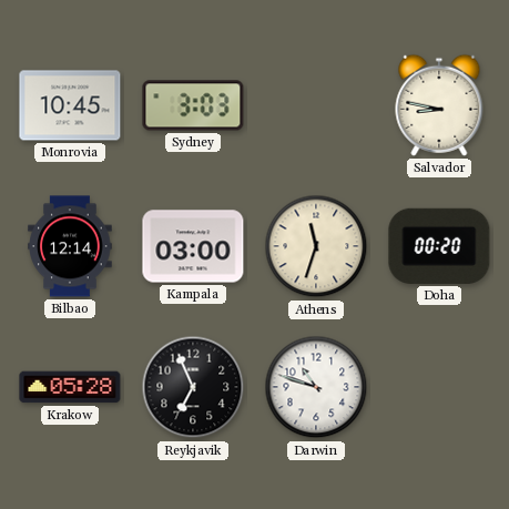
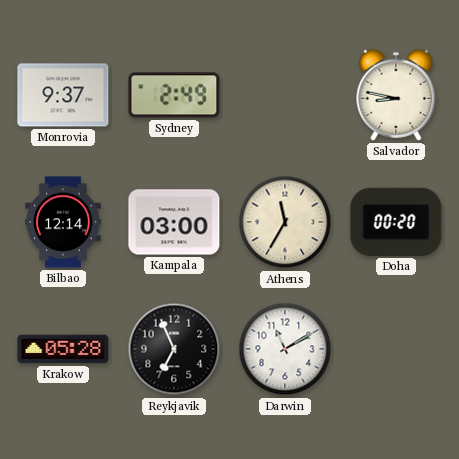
Monrovia: 10:45 -> 9:37
Sydney: 3:03 -> 2:49
Athens: 11:33 -> 11:35
Darwin: 10:48 -> 11:10
